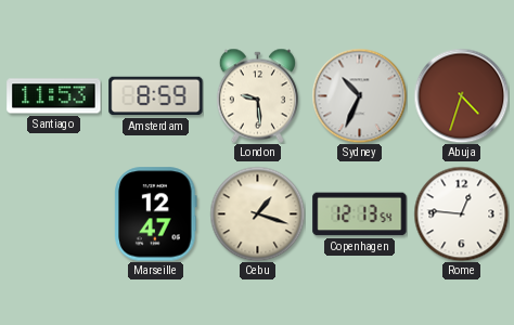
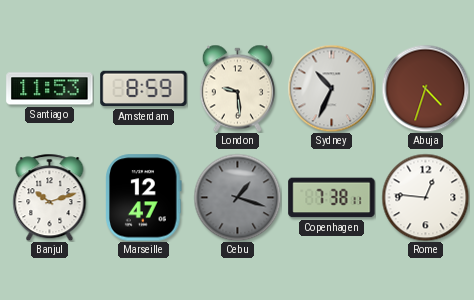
Banjul: none -> 10:12
Cebu dial: cream -> grey
Copenhagen: 12:13 -> 7:38
